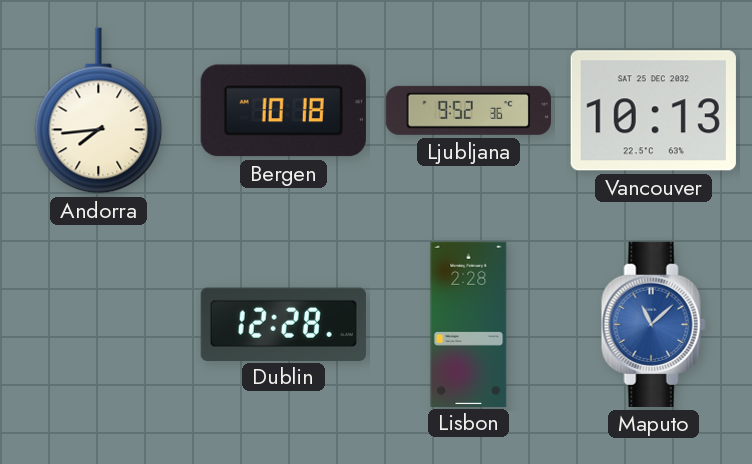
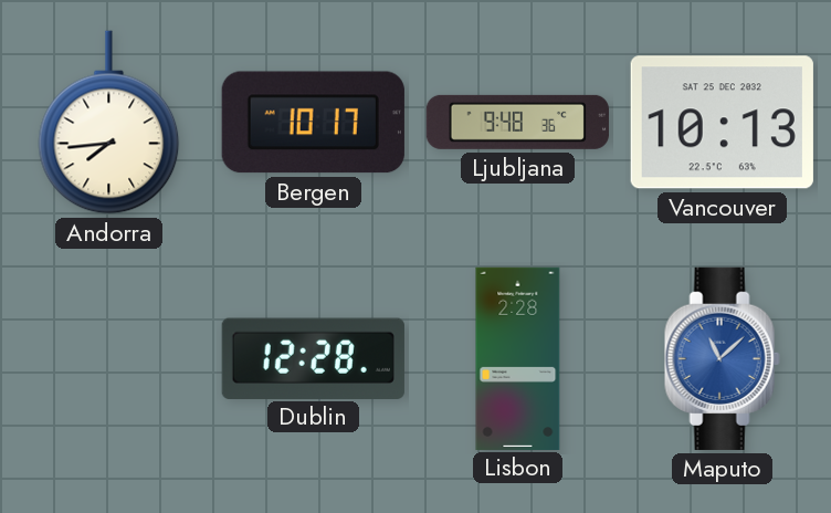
Bergen: 10:18 -> 10:17
Ljubljana: 9:52 -> 9:48
